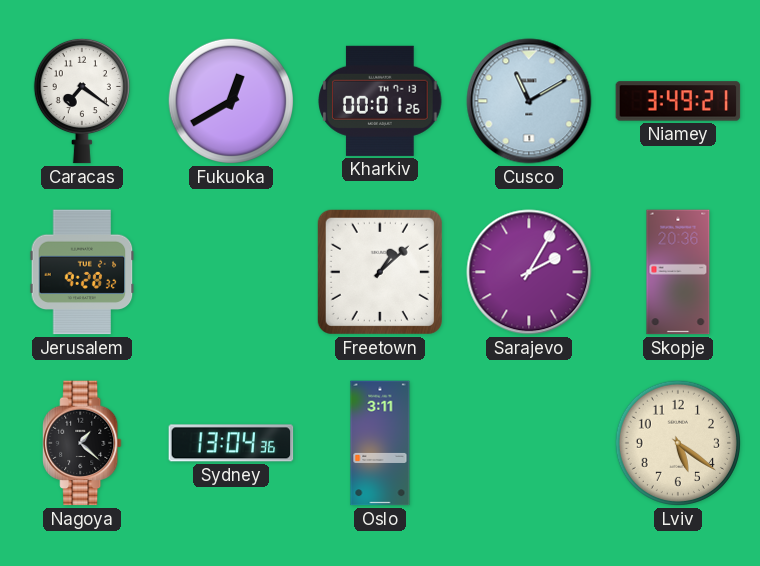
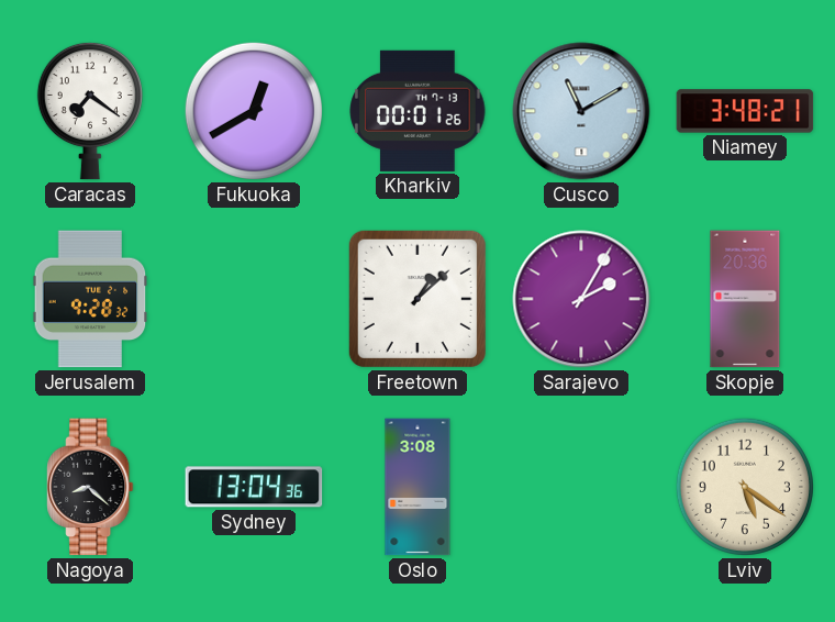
Niamey: 3:49 -> 3:48
Nagoya: 1:22 -> 8:22
Oslo: 3:11 -> 3:08
